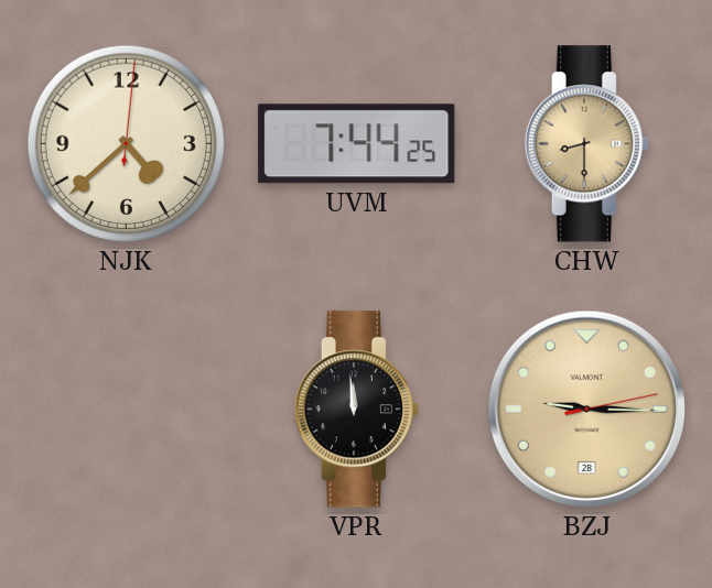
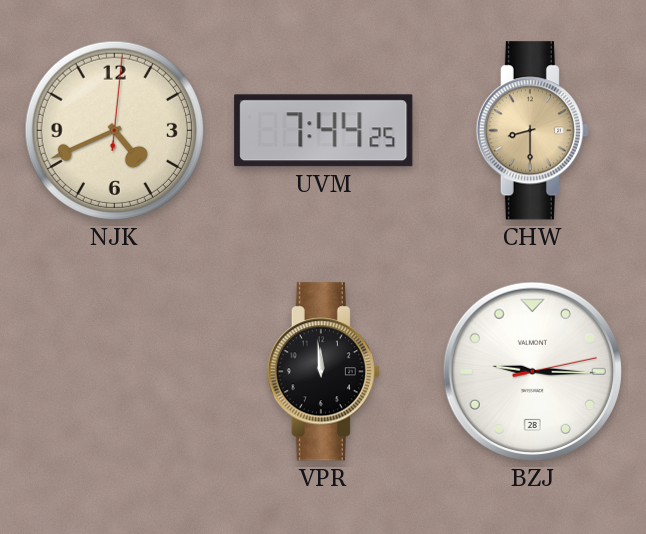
NJK: 4:38 -> 4:41
BZJ dial: champagne -> white
